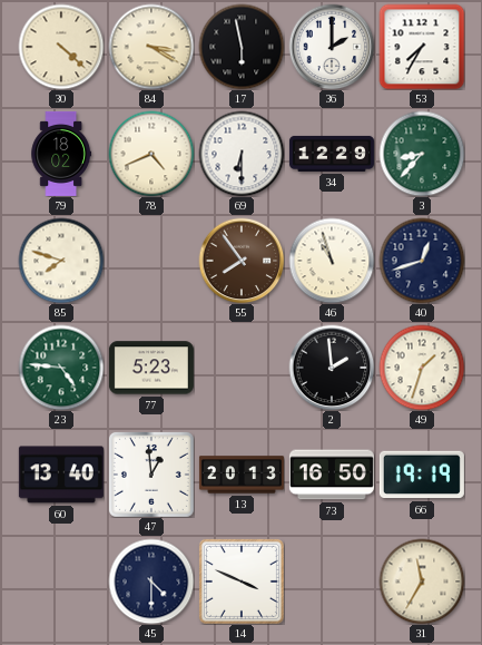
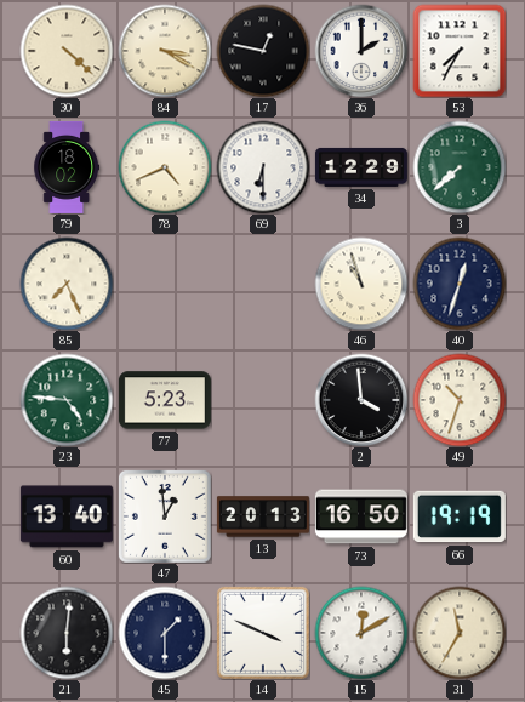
17: 5:58 -> 12:47
3: 8:37 -> 7:38
85: 7:48 -> 7:26
55: 7:54 -> none
40: 12:42 -> 12:33
2: 1:59 -> 3:59
49: 1:33 -> 10:33
21: none -> 6:01
45: 4:30 -> 1:30
15: none -> 12:10
